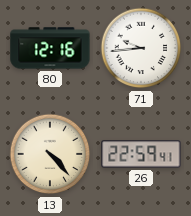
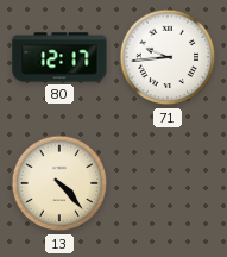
80: 12:16 -> 12:17
26: 22:59 -> none
